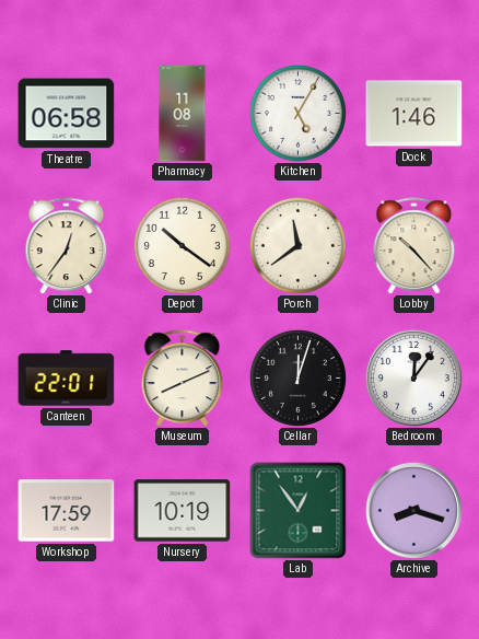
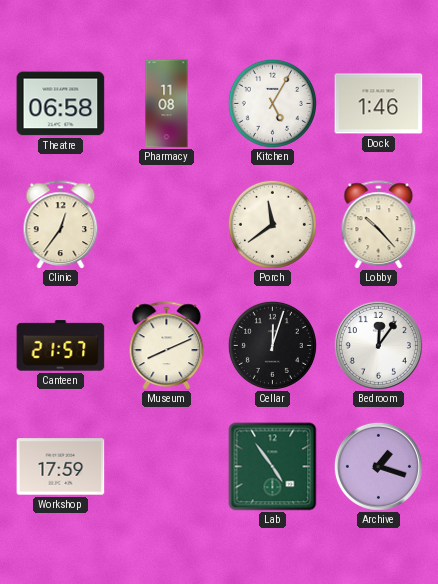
Depot: 10:21 -> none
Canteen: 22:01 -> 21:57
Nursery: 10:19 -> none
Lab: 12:54 -> 4:54
Archive: 8:18 -> 1:18
